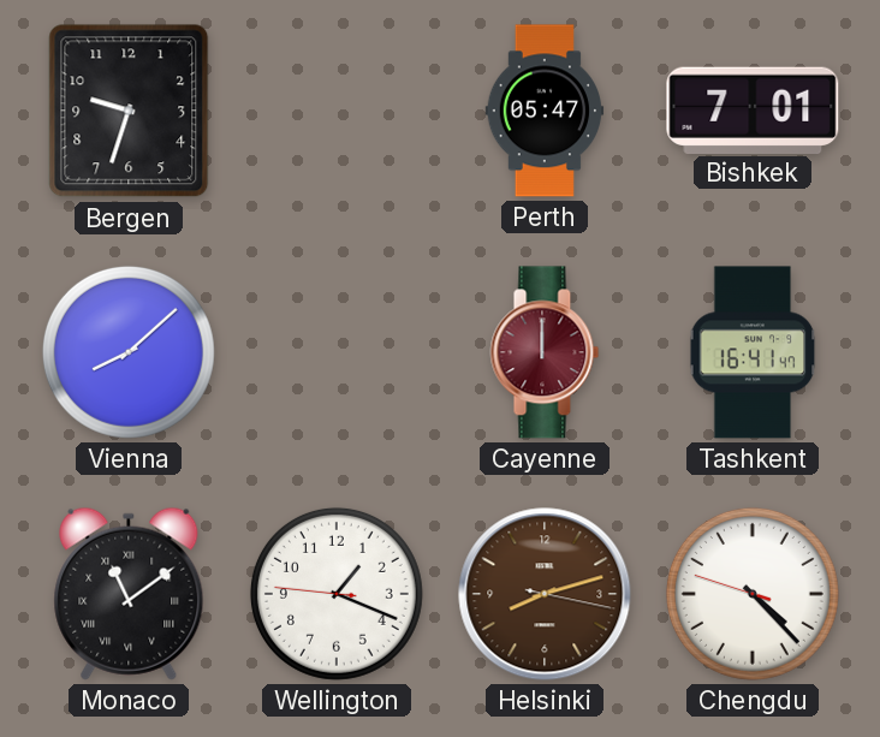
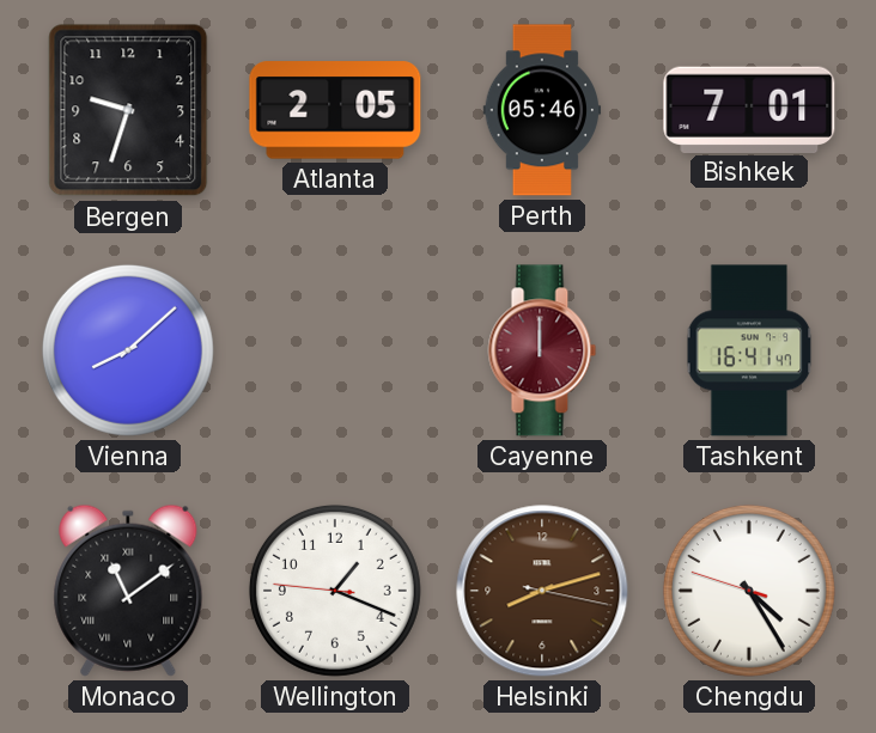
Atlanta: none -> 2:05
Perth: 05:47 -> 05:46
Chengdu: 4:22 -> 4:24
